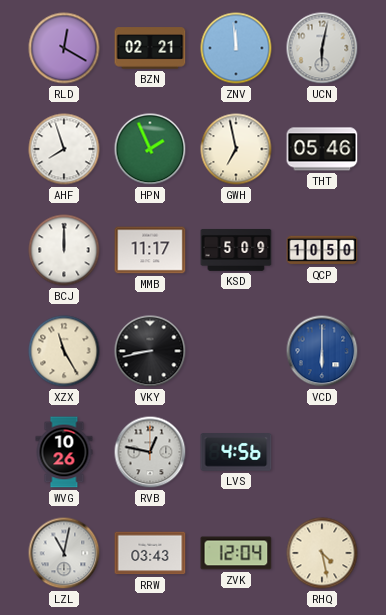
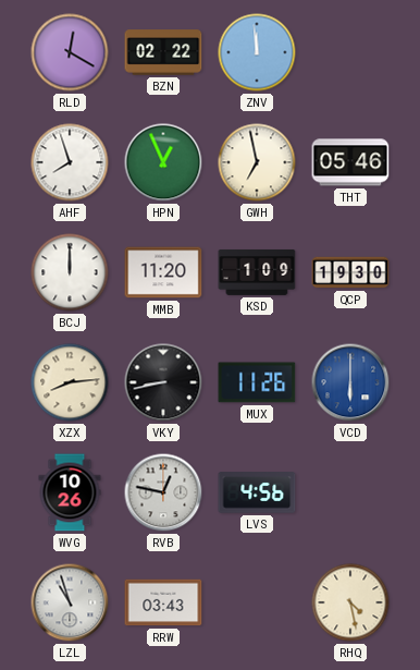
BZN: 02:21 -> 02:22
UCN: 6:02 -> none
HPN: 1:56 -> 12:56
MMB: 11:17 -> 11:20
KSD: 5:09 -> 1:09
QCP: 10:50 -> 19:30
XZX: 11:25 -> 8:14
MUX: none -> 11:26
LZL: 11:02 -> 10:57
ZVK: 12:04 -> none
